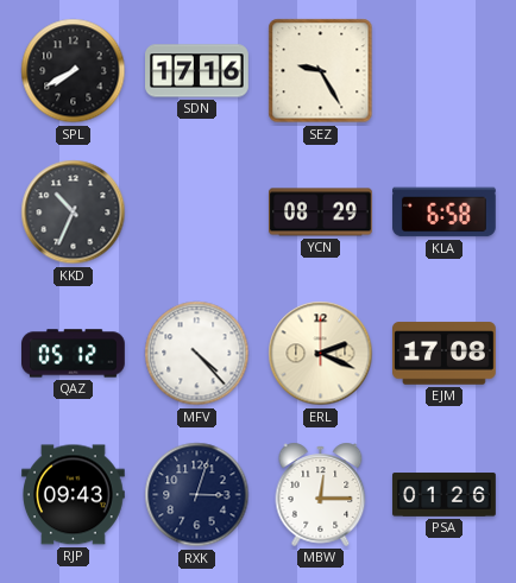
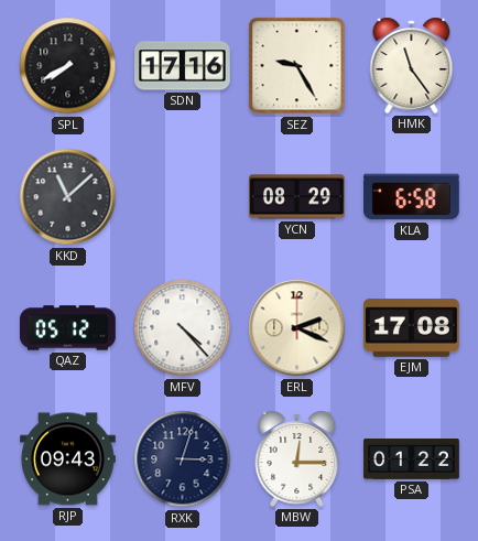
HMK: none -> 11:24
KKD: 10:34 -> 11:08
PSA: 01:26 -> 01:22
